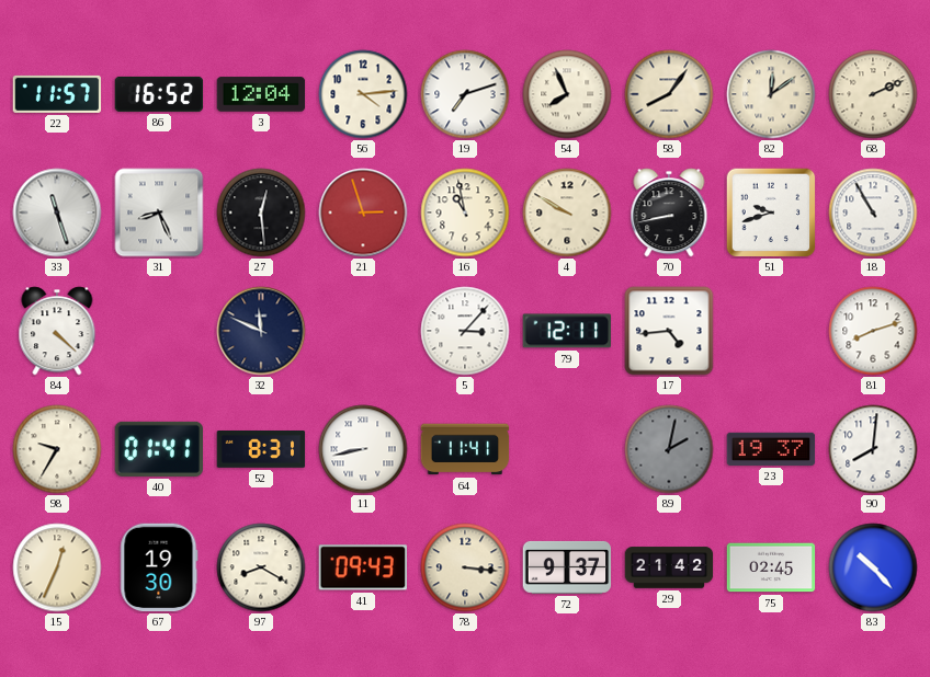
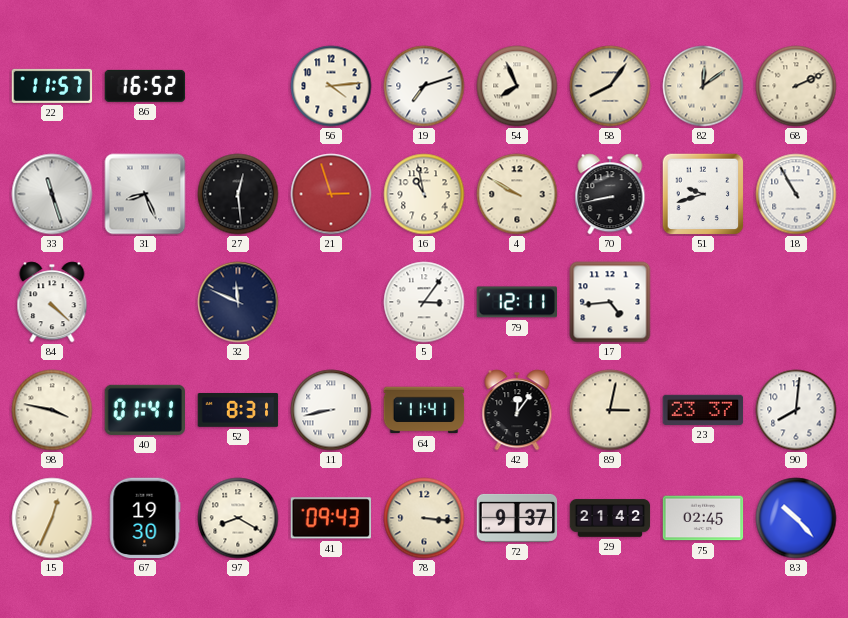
3: 12:04 -> none
5: 3:07 -> 3:06
81: 8:12 -> none
98: 9:35 -> 3:47
42: none -> 12:06
89: 2:02 -> 3:02
89 dial: grey -> cream
23: 19:37 -> 23:37
